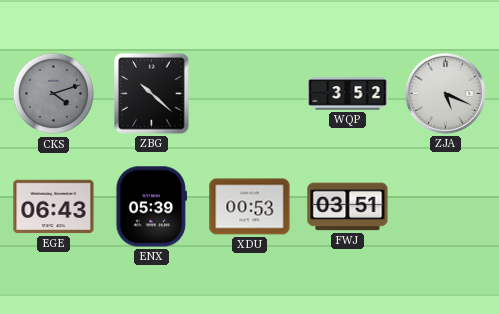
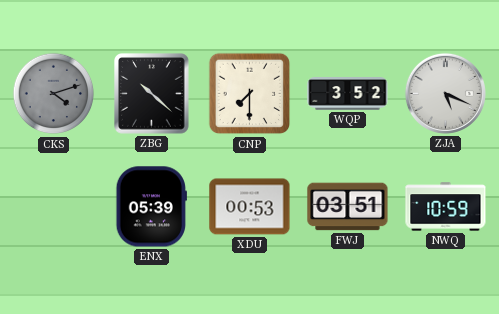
CNP: none -> 7:30
EGE: 06:43 -> none
NWQ: none -> 10:59
